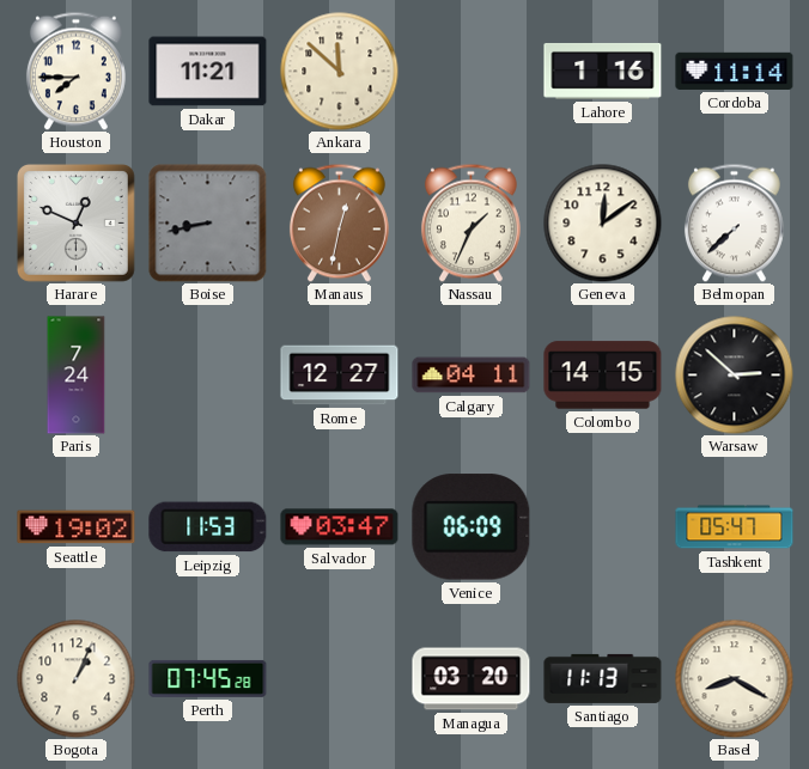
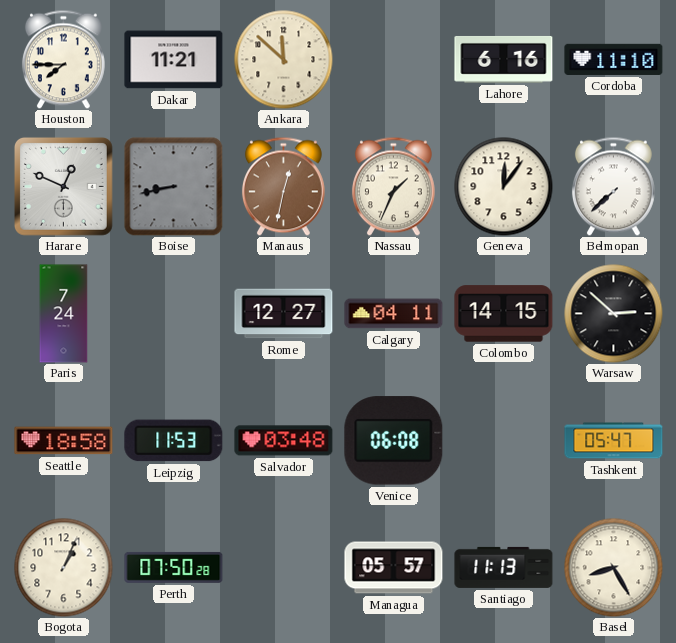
Lahore: 1:16 -> 6:16
Cordoba: 11:14 -> 11:10
Geneva: 12:09 -> 12:06
Seattle: 19:02 -> 18:58
Salvador: 03:47 -> 03:48
Venice: 06:09 -> 06:08
Perth: 07:45 -> 07:50
Managua: 03:20 -> 05:57
Basel: 8:20 -> 8:25
